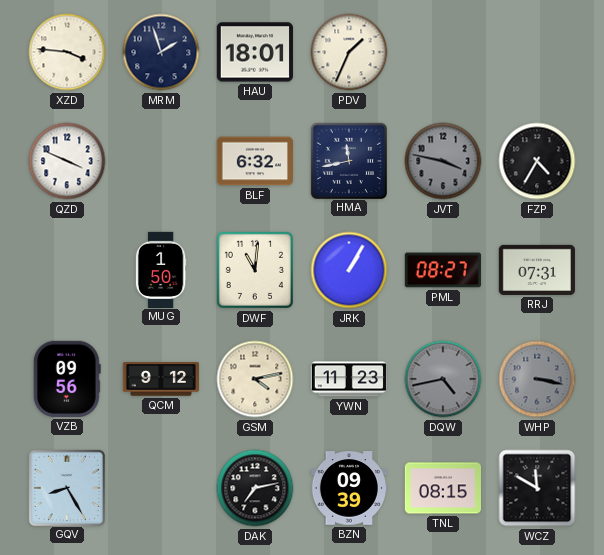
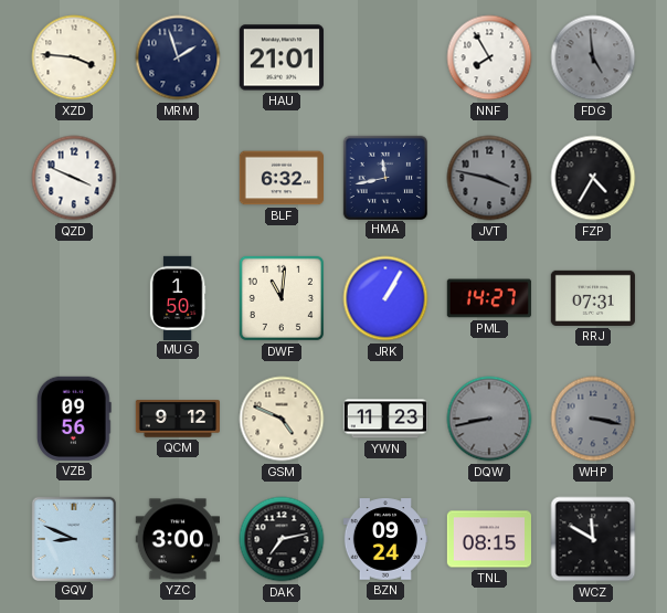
HAU: 18:01 -> 21:01
PDV: 1:34 -> none
NNF: none -> 7:55
FDG: none -> 4:59
PML: 08:27 -> 14:27
GSM: 4:13 -> 4:49
DQW: 4:43 -> 8:43
GQV: 8:25 -> 8:49
YZC: none -> 3:00
BZN: 09:39 -> 09:24
